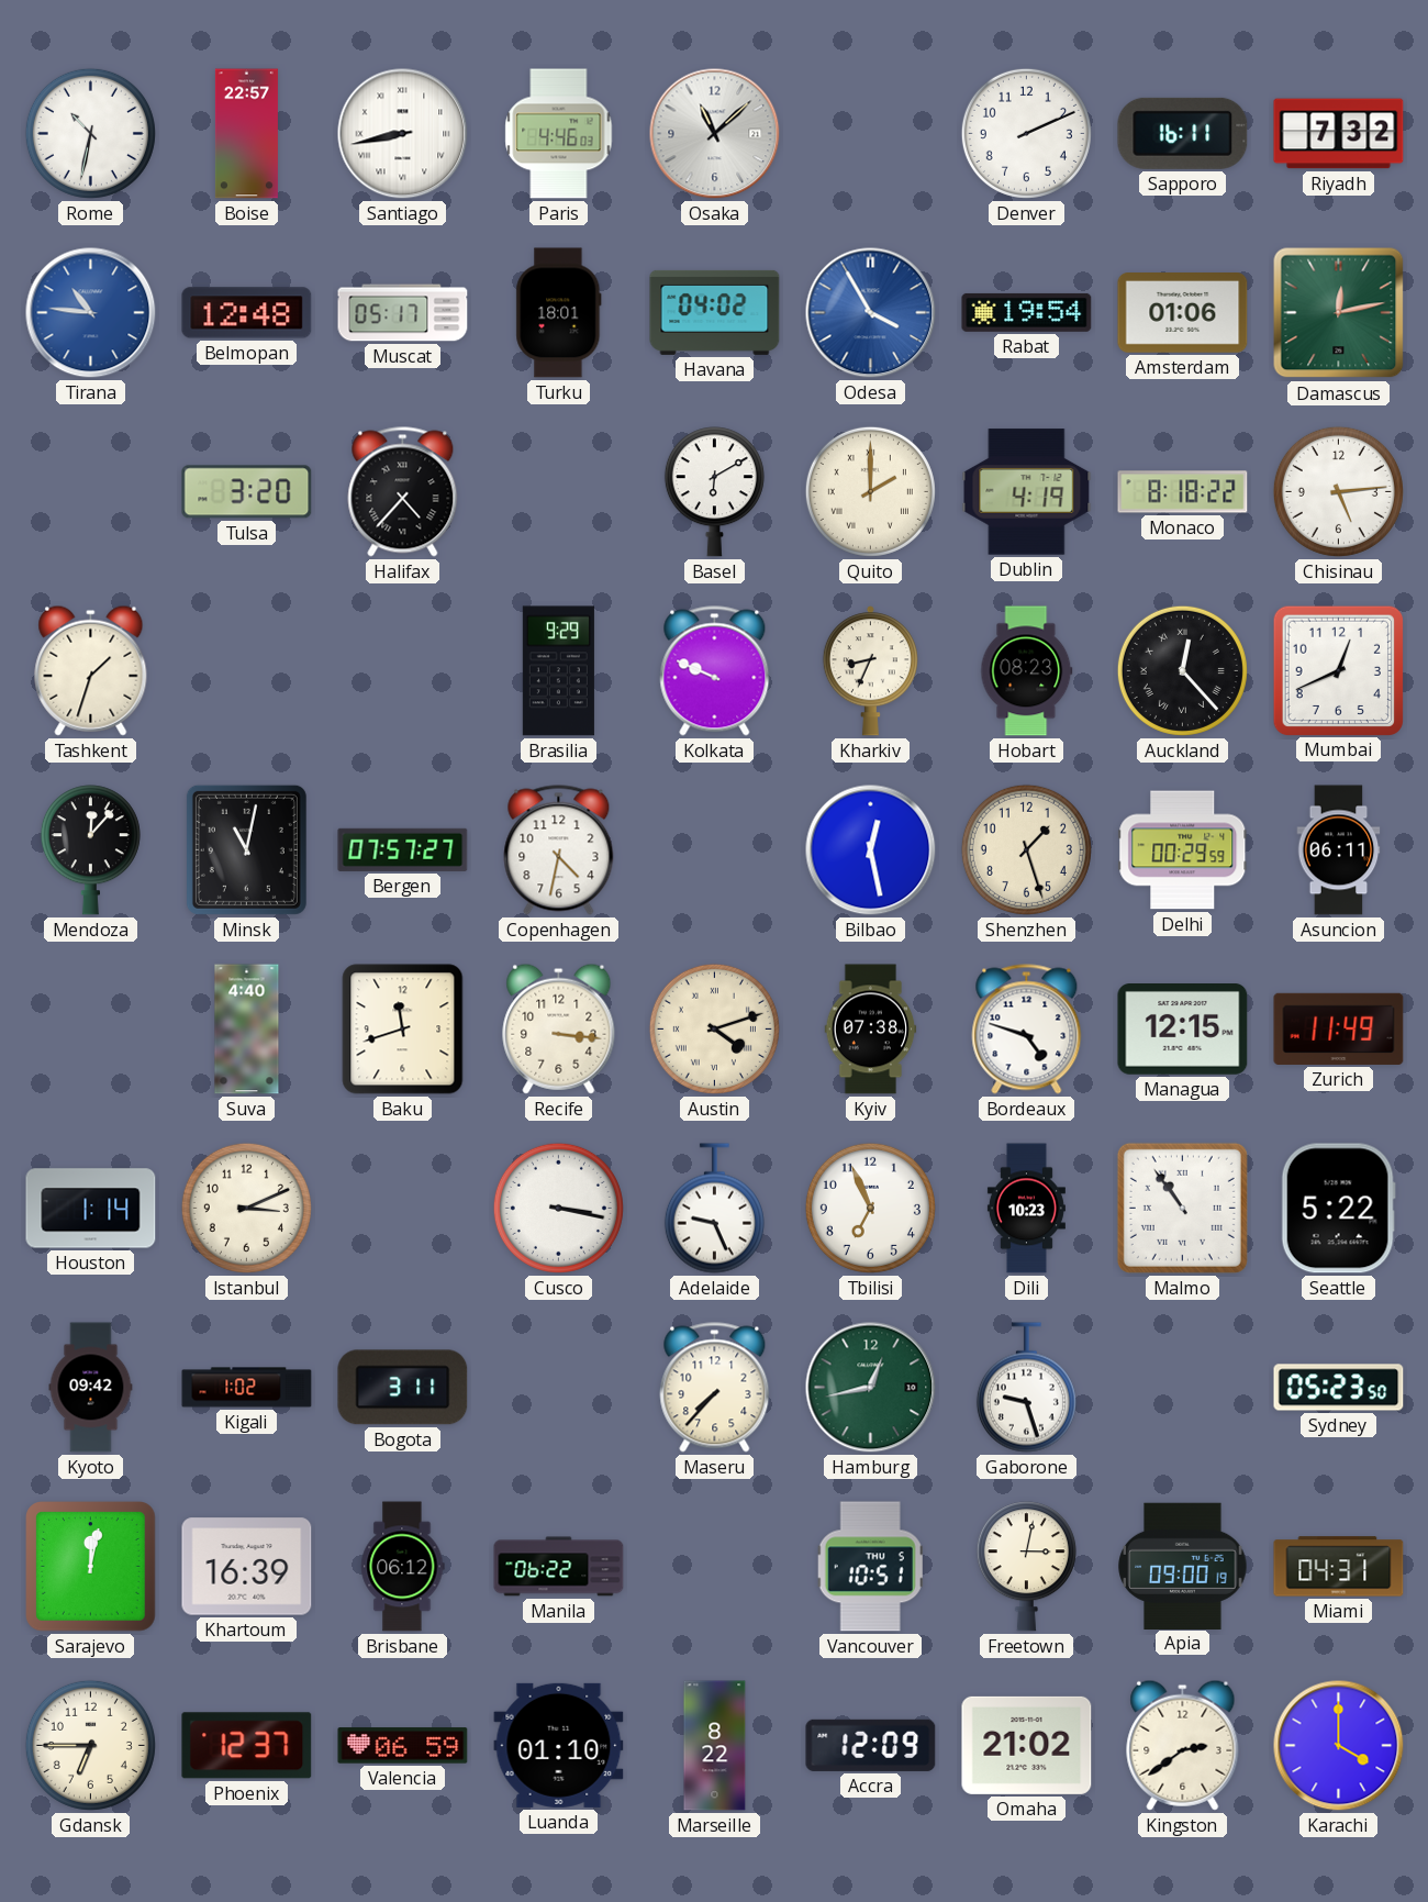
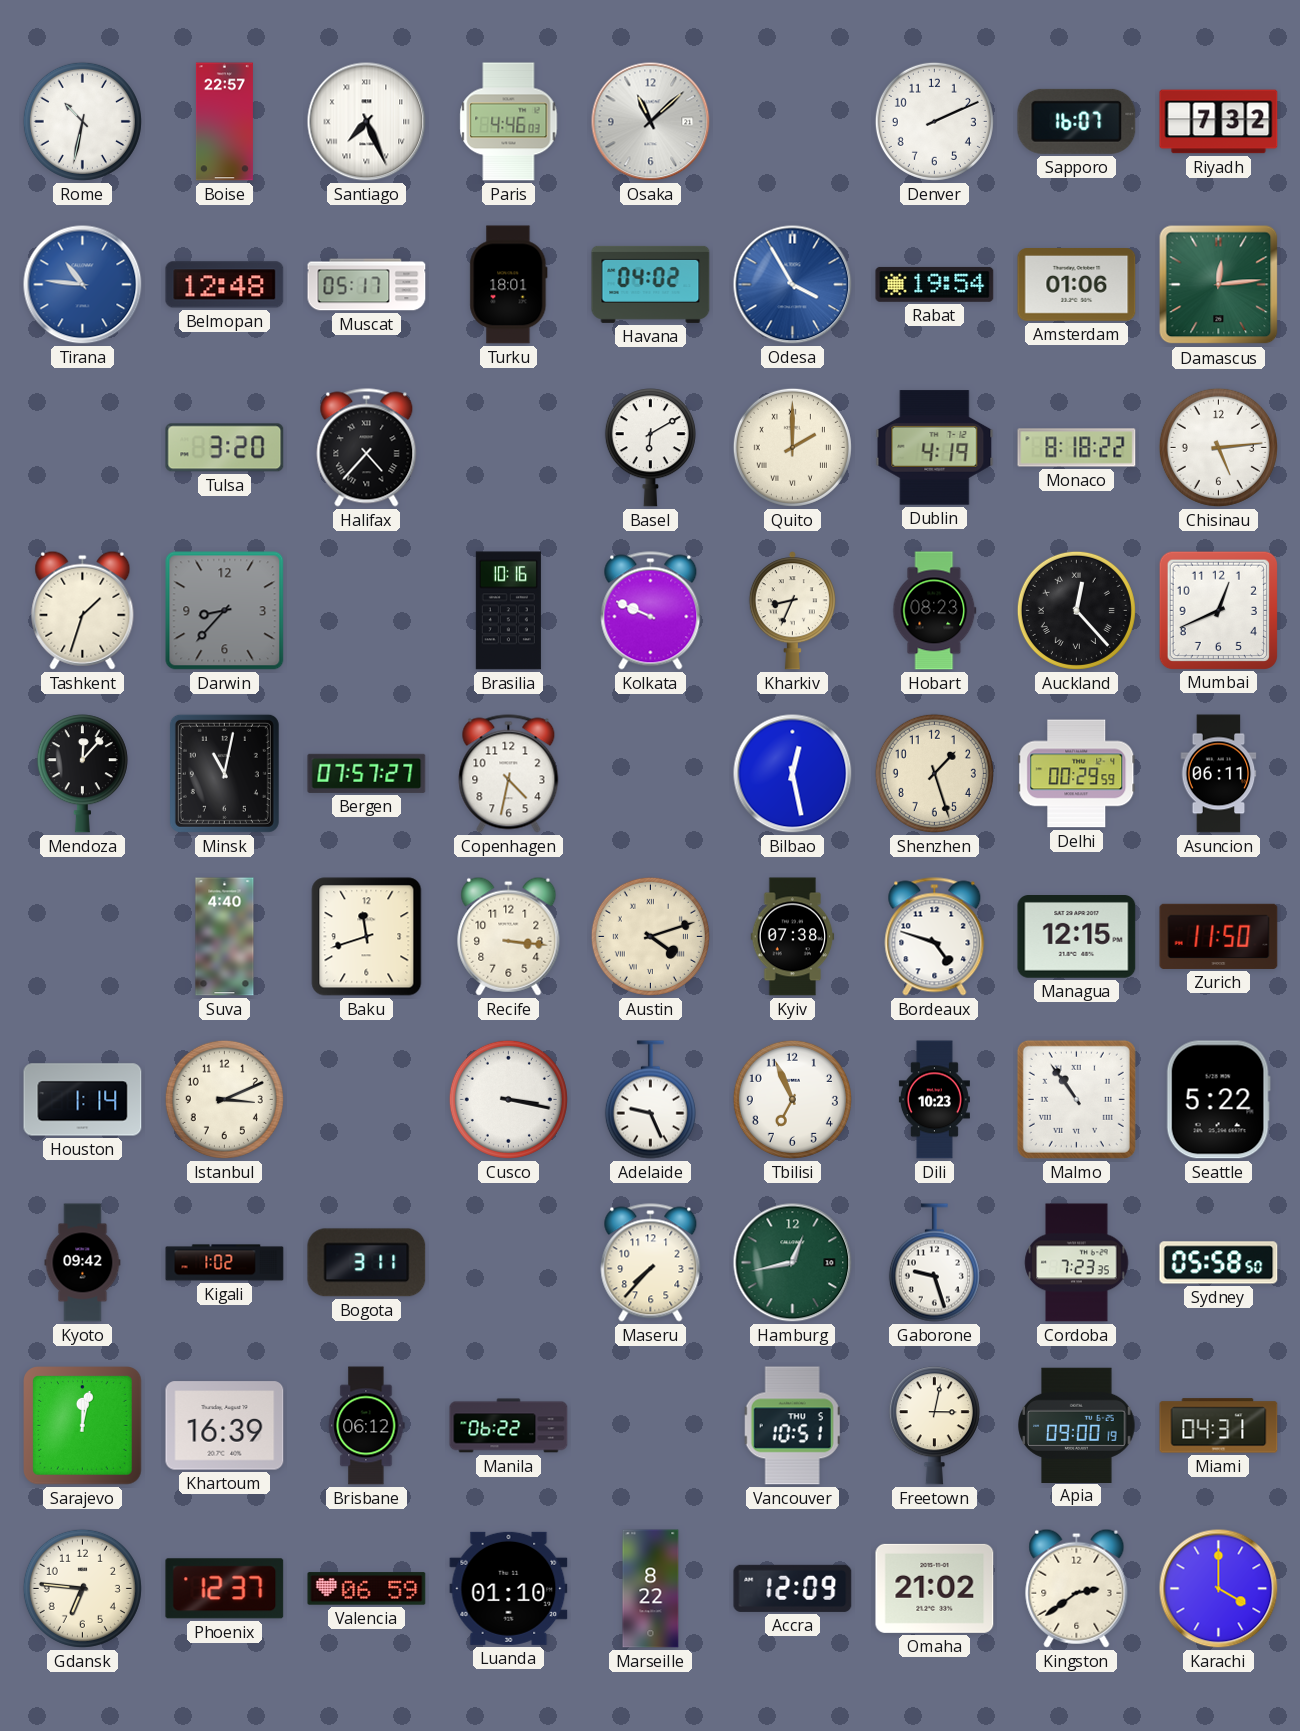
Santiago: 8:43 -> 7:26
Sapporo: 16:11 -> 16:07
Damascus: 12:13 -> 12:14
Darwin: none -> 8:37
Brasilia: 9:29 -> 10:16
Zurich: 11:49 -> 11:50
Cordoba: none -> 7:23
Sydney: 05:23 -> 05:58
Gdansk: 6:45 -> 6:46
